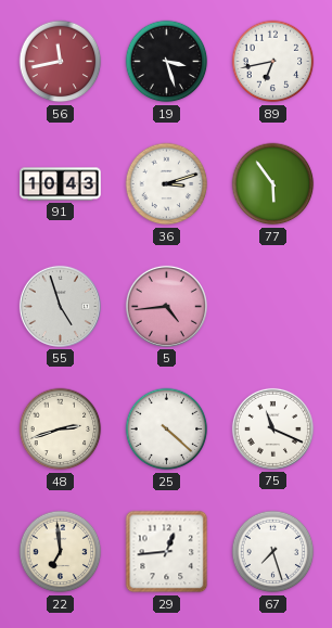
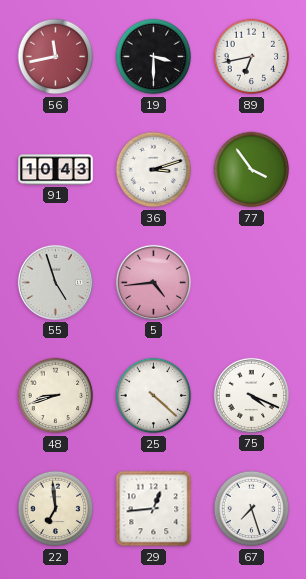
19: 3:27 -> 3:30
77: 5:54 -> 3:54
48: 2:42 -> 8:42
75: 11:19 -> 4:19
